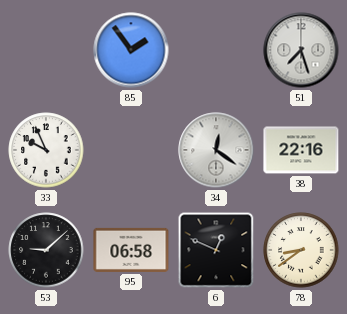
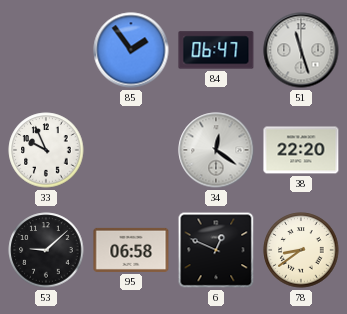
84: none -> 06:47
51: 7:27 -> 11:27
38: 22:16 -> 22:20
